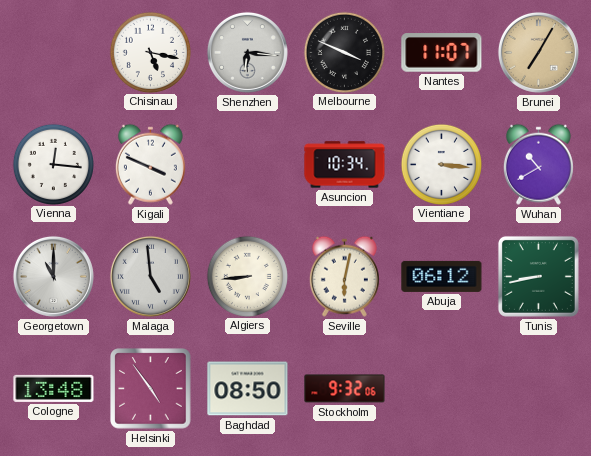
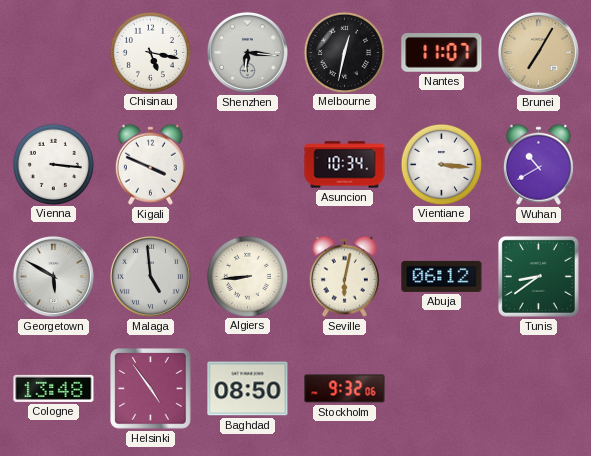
Melbourne: 3:49 -> 12:32
Vienna: 12:16 -> 3:16
Georgetown: 11:00 -> 5:50
Tunis: 8:43 -> 8:39
